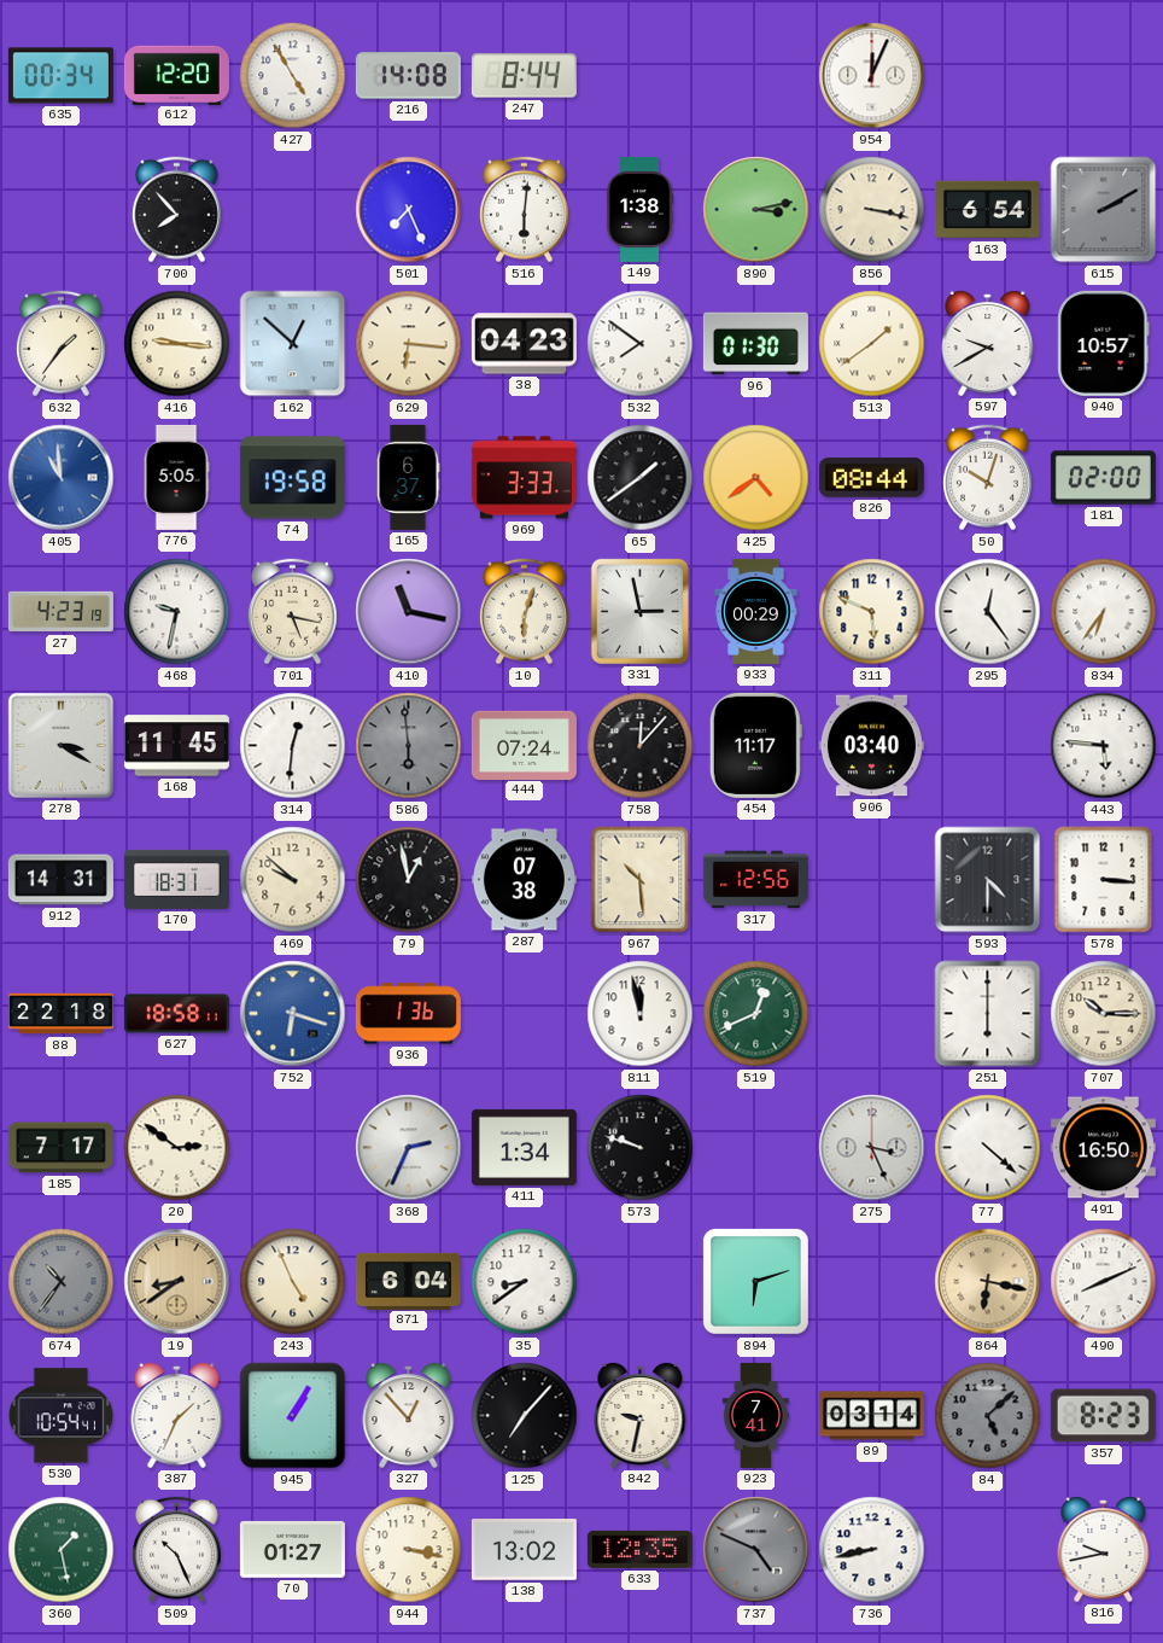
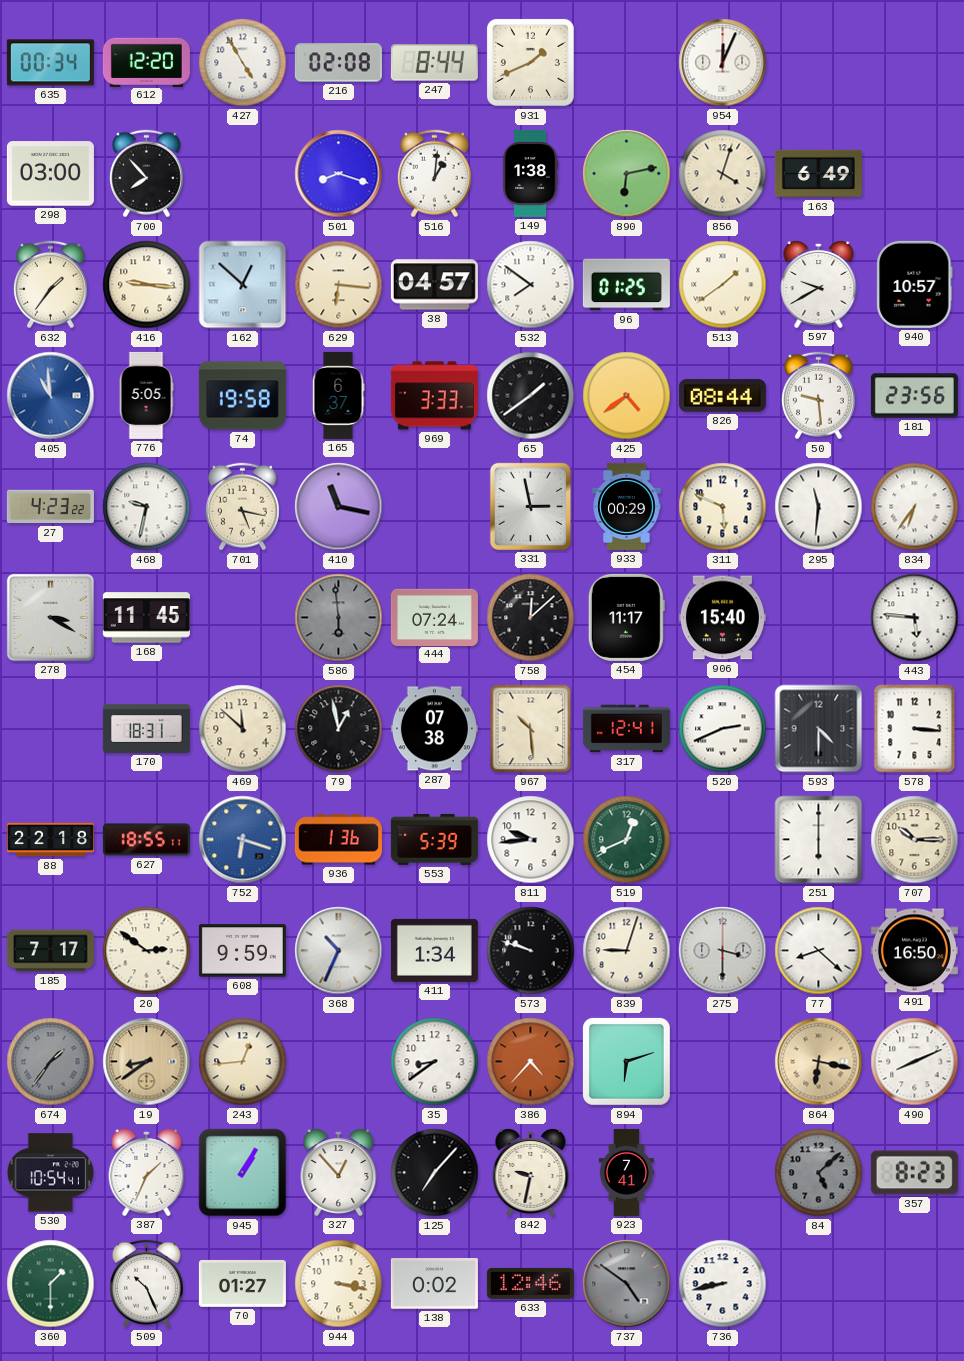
216: 14:08 -> 02:08
931: none -> 1:41
298: none -> 03:00
501: 7:26 -> 8:18
516: 6:01 -> 1:01
890: 3:13 -> 6:13
856: 3:17 -> 4:03
163: 6:54 -> 6:49
615: 2:10 -> none
38: 04:23 -> 04:57
96: 01:30 -> 01:25
50: 10:03 -> 9:29
181: 02:00 -> 23:56
27: 4:23:19 -> 4:23:22
10: 6:03 -> none
295: 12:24 -> 11:31
314: 12:31 -> none
758: 12:07 -> 12:08
906: 03:40 -> 15:40
912: 14:31 -> none
469: 9:52 -> 11:52
317: 12:56 -> 12:41
520: none -> 2:41
627: 18:58 -> 18:55
553: none -> 5:39
811: 11:58 -> 9:44
608: none -> 9:59
368: 2:34 -> 10:34
839: none -> 9:03
275: 3:26 -> 3:30
77: 4:22 -> 8:22
674: 10:36 -> 1:36
243: 4:56 -> 12:44
871: 6:04 -> none
386: none -> 4:37
89: 03:14 -> none
360: 1:28 -> 1:30
138: 13:02 -> 0:02
633: 12:35 -> 12:46
737: 4:49 -> 4:51
816: 9:43 -> none
